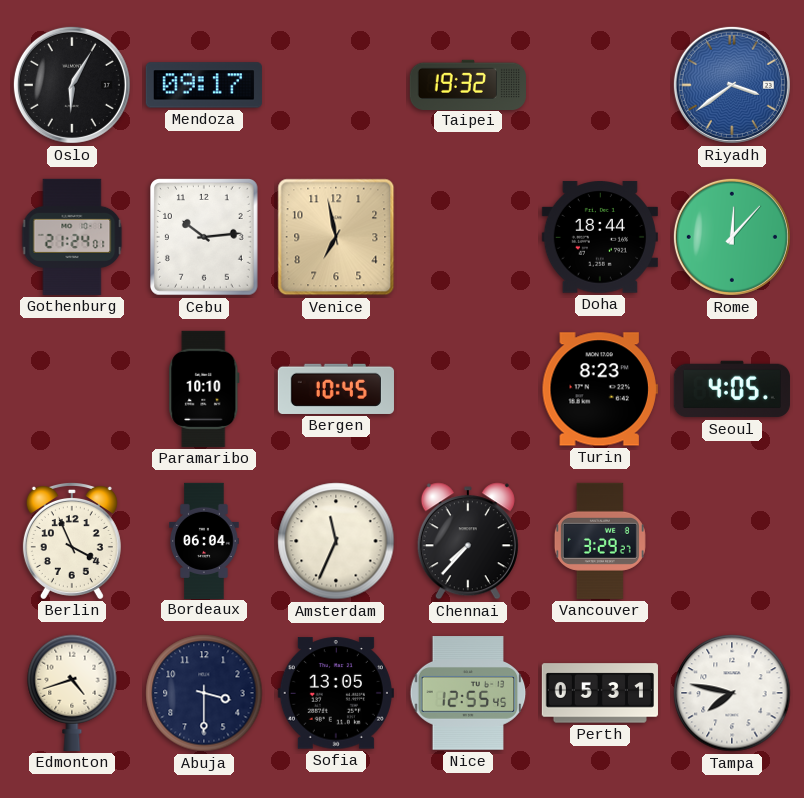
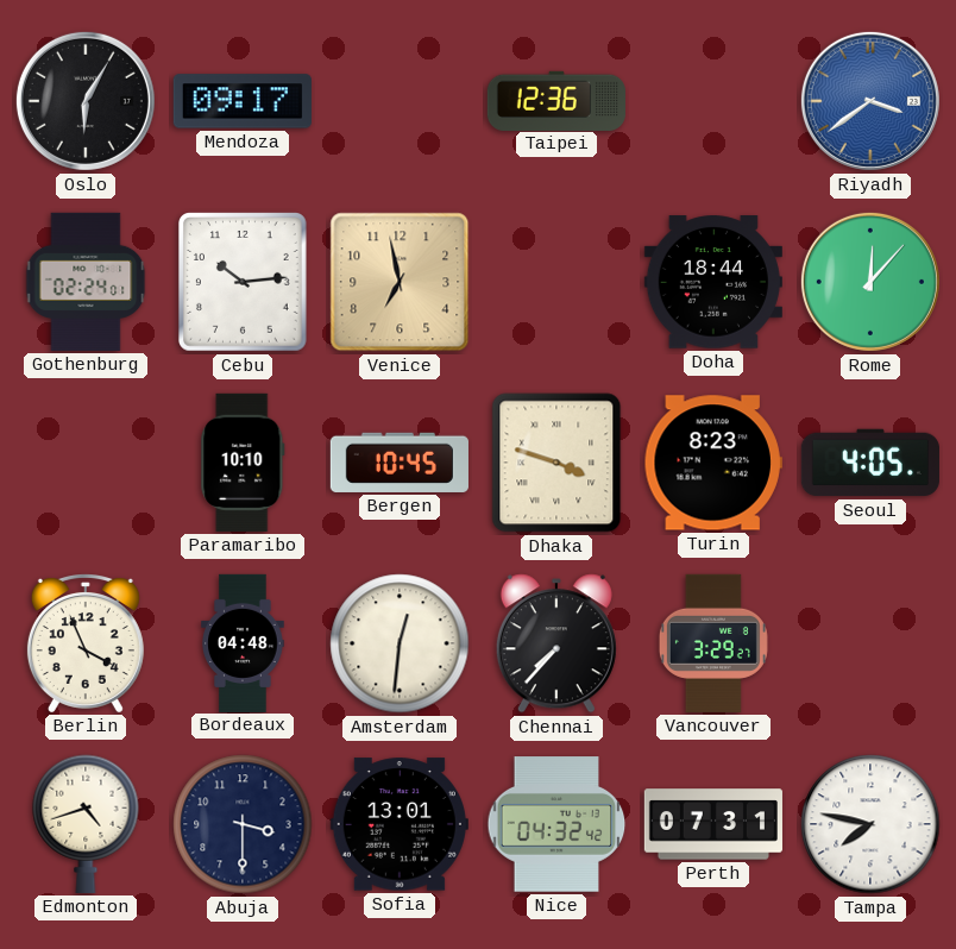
Taipei: 19:32 -> 12:36
Gothenburg: 21:24 -> 02:24
Dhaka: none -> 3:48
Bordeaux: 06:04 -> 04:48
Amsterdam: 11:34 -> 12:31
Sofia: 13:05 -> 13:01
Nice: 12:55 -> 04:32
Perth: 05:31 -> 07:31
